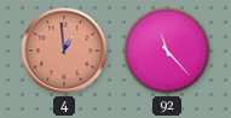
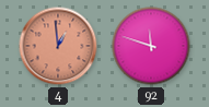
92: 11:23 -> 11:48
